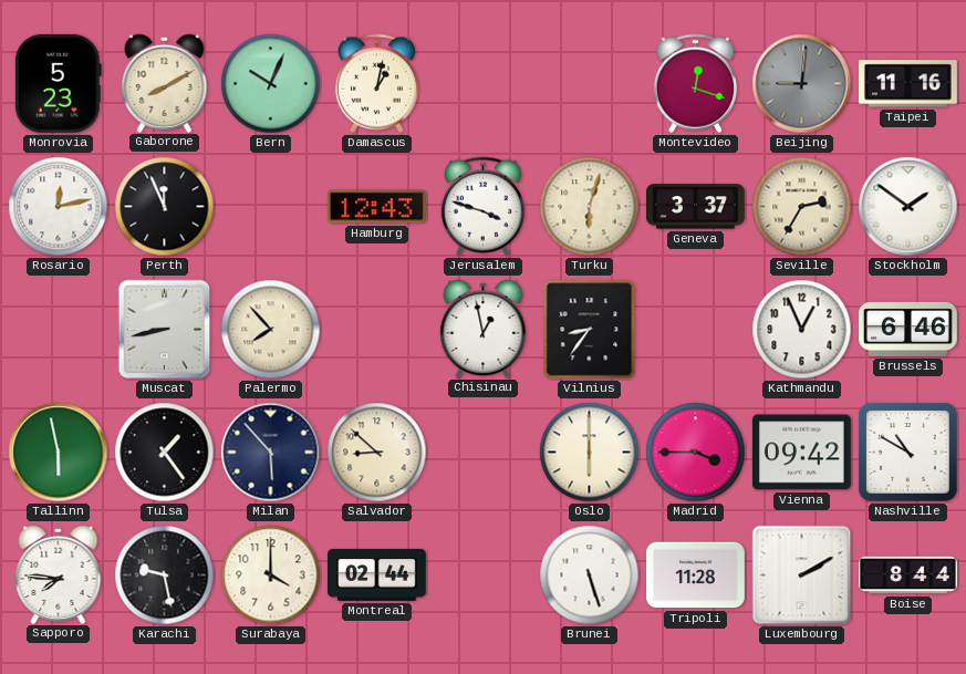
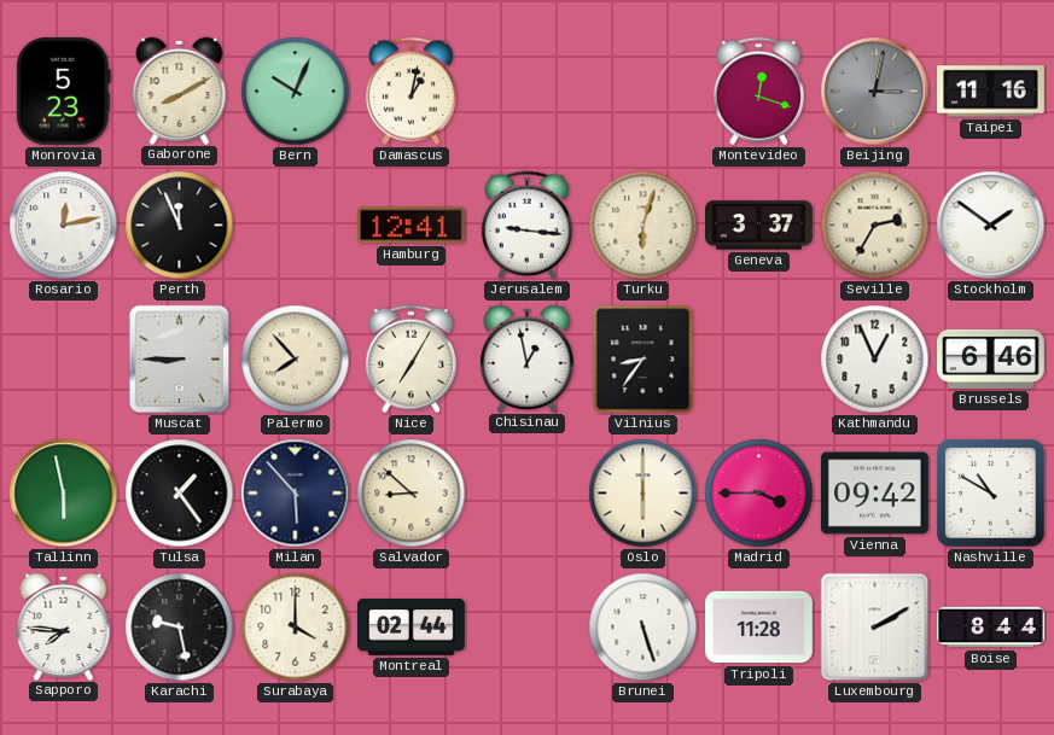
Beijing: 9:01 -> 3:02
Hamburg: 12:43 -> 12:41
Jerusalem: 3:48 -> 9:16
Muscat: 8:43 -> 8:45
Nice: none -> 7:05
